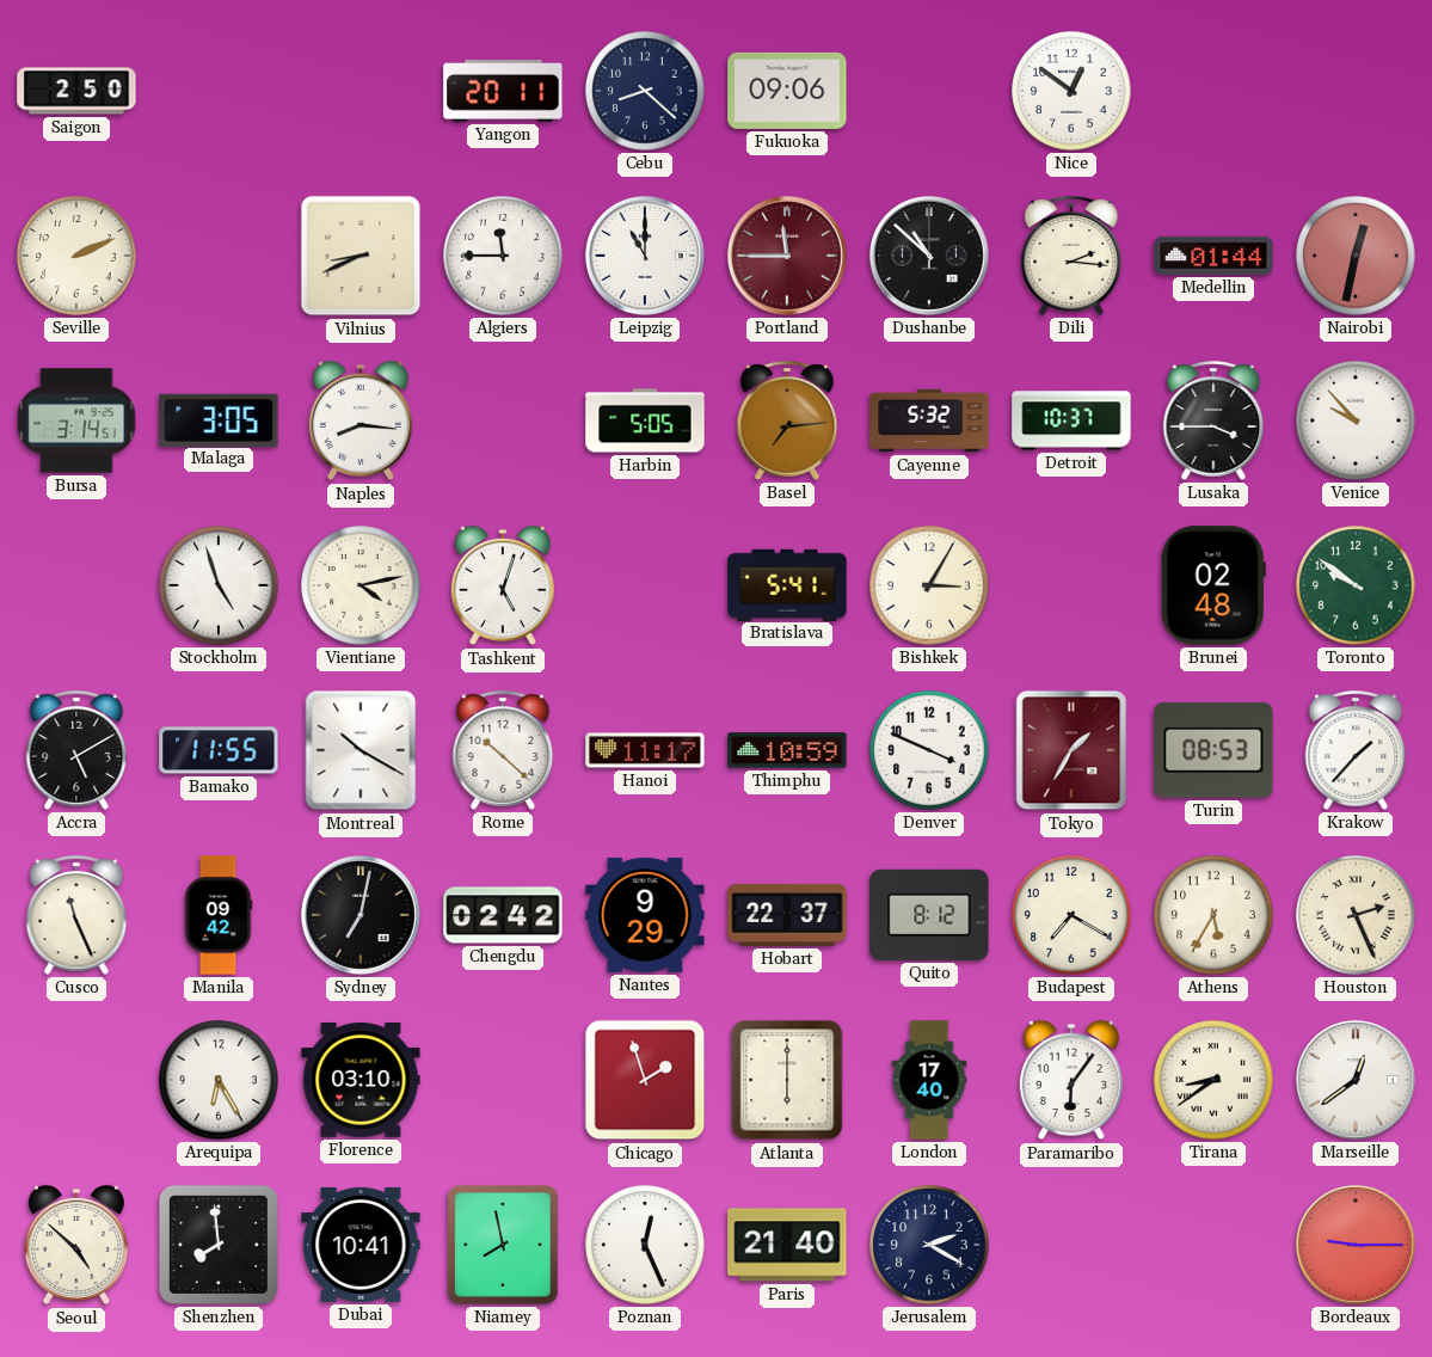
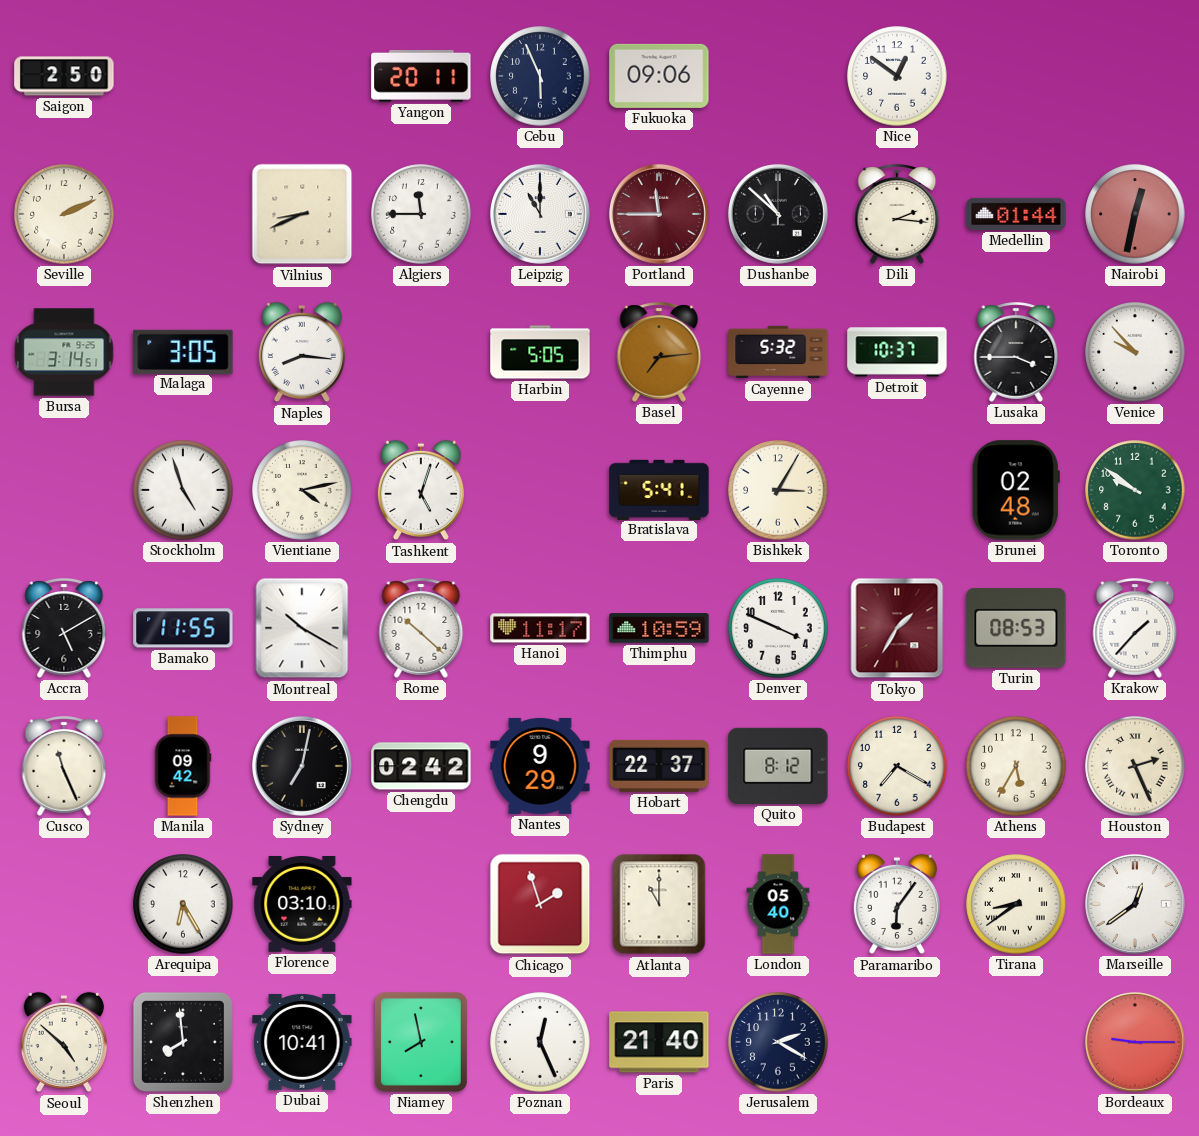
Cebu: 8:22 -> 5:56
Atlanta: 6:00 -> 11:00
London: 17:40 -> 05:40
